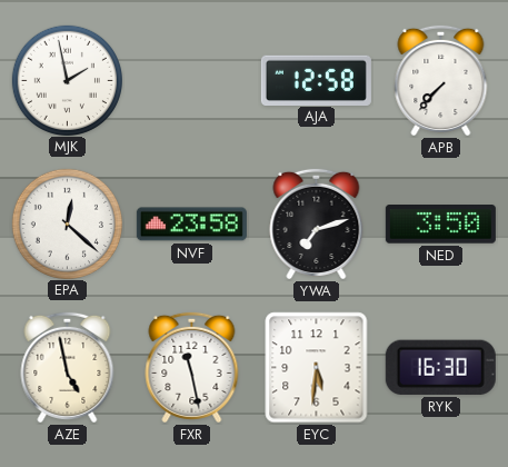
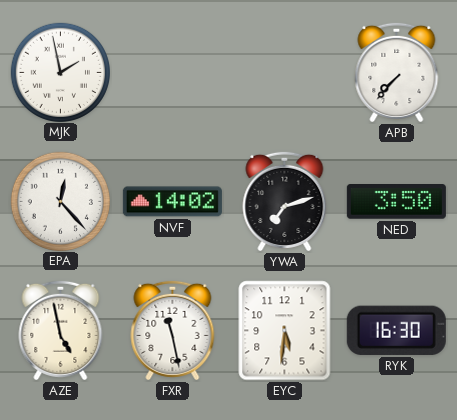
AJA: 12:58 -> none
EPA: 12:22 -> 12:23
NVF: 23:58 -> 14:02
